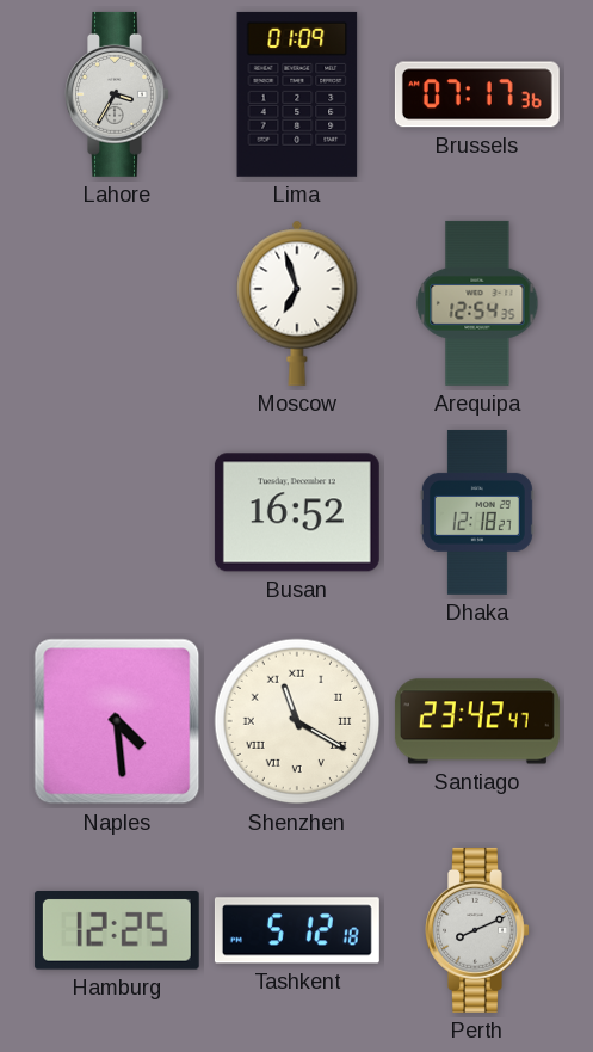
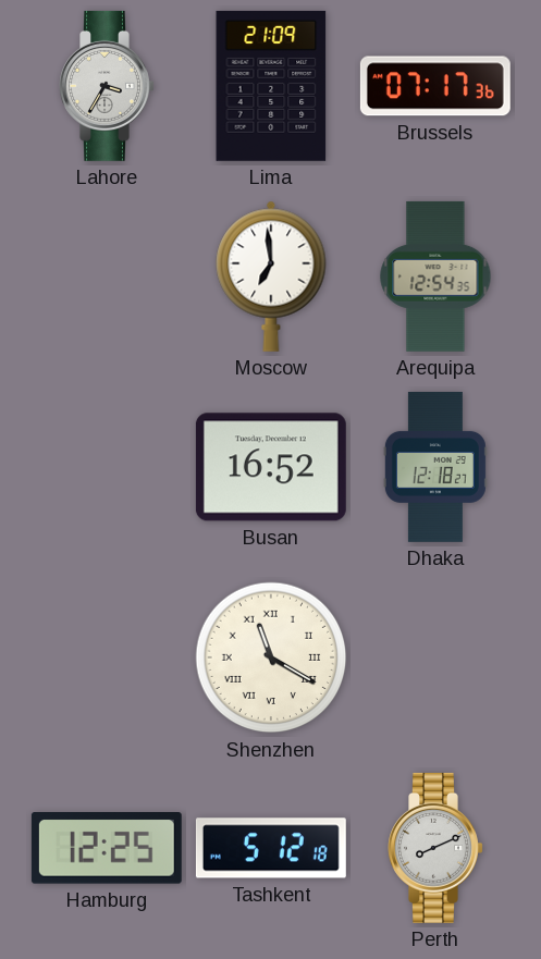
Lima: 01:09 -> 21:09
Moscow: 6:57 -> 6:59
Naples: 4:29 -> none
Santiago: 23:42 -> none
